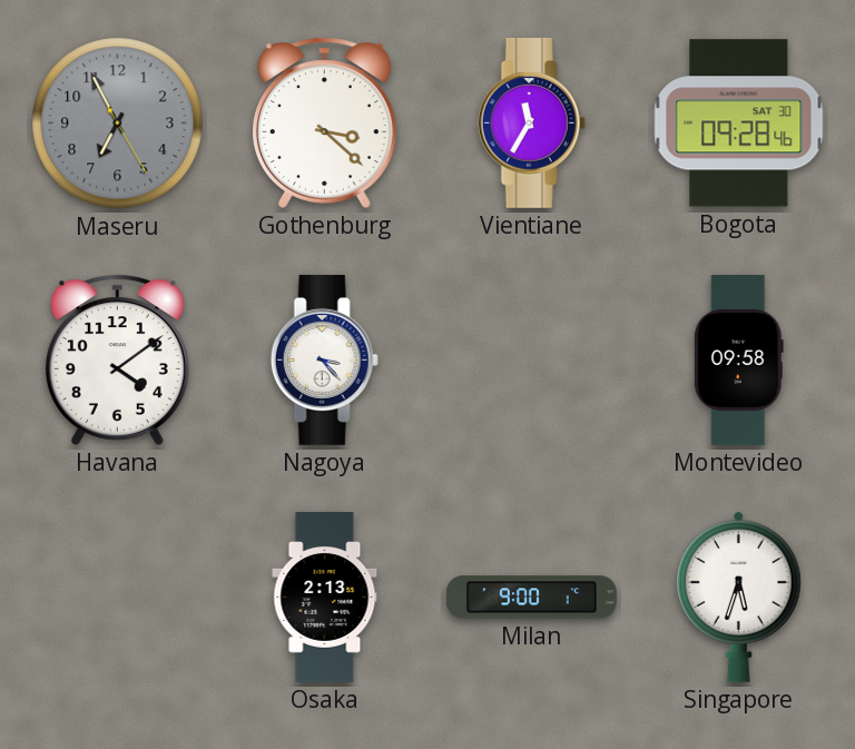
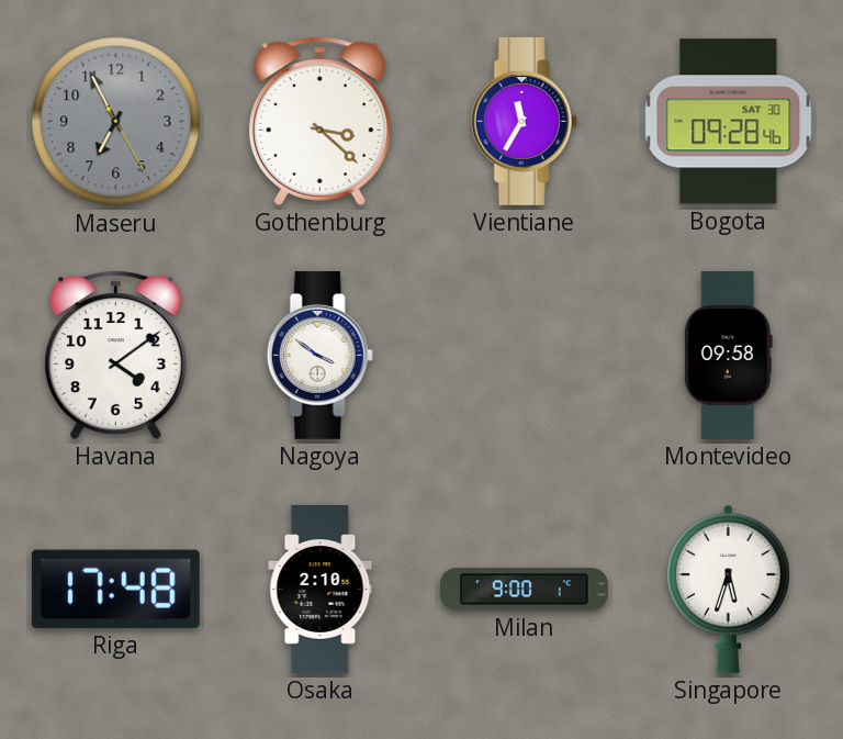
Nagoya: 3:23 -> 3:51
Riga: none -> 17:48
Osaka: 2:13 -> 2:10
